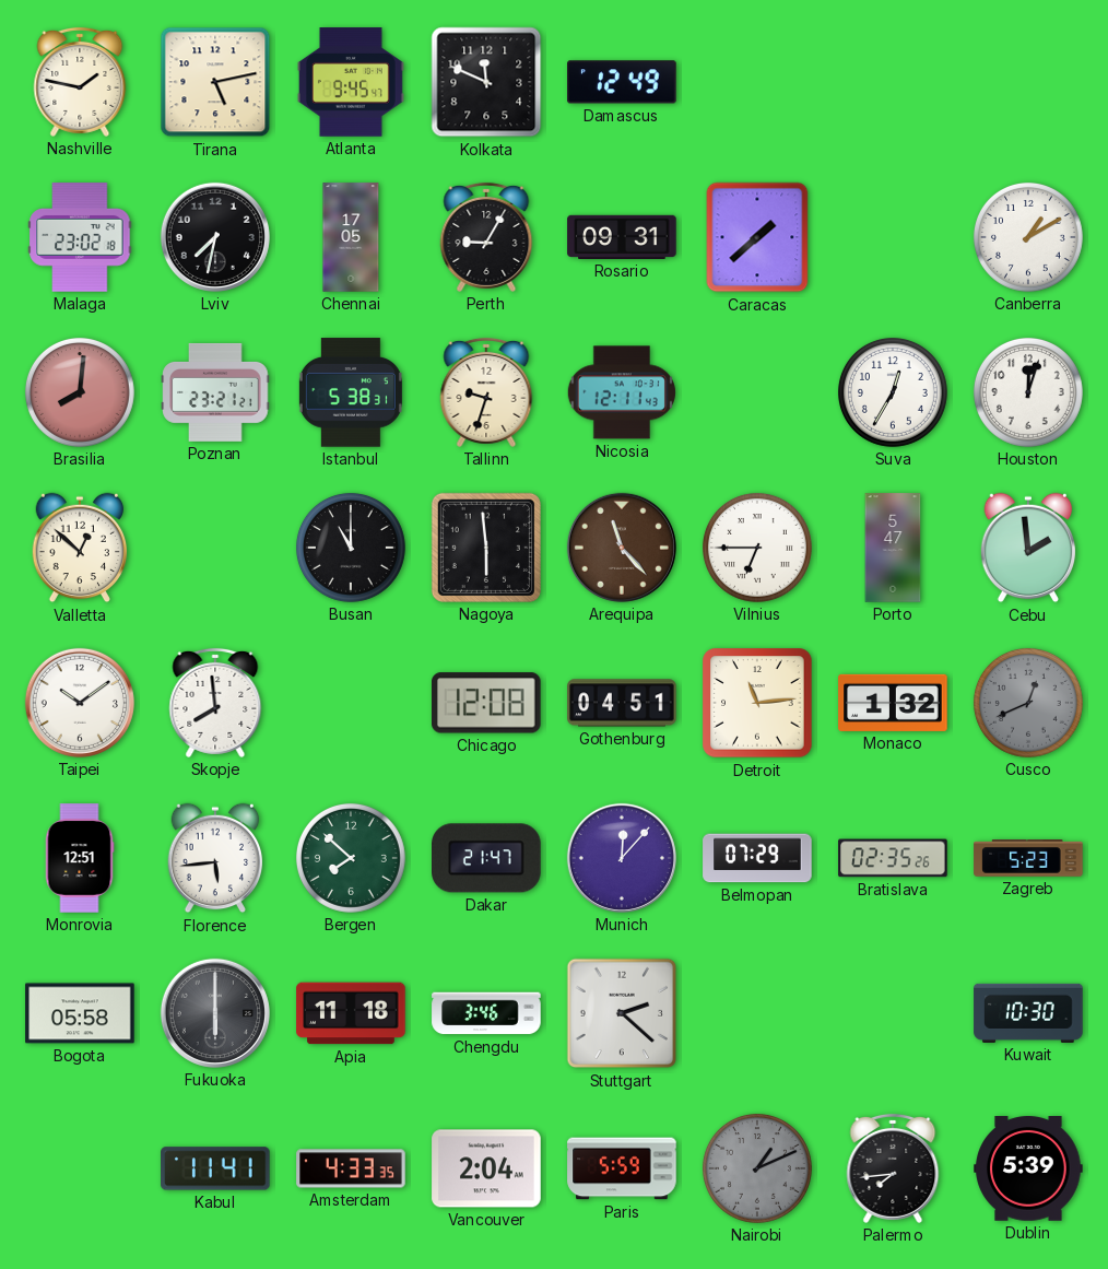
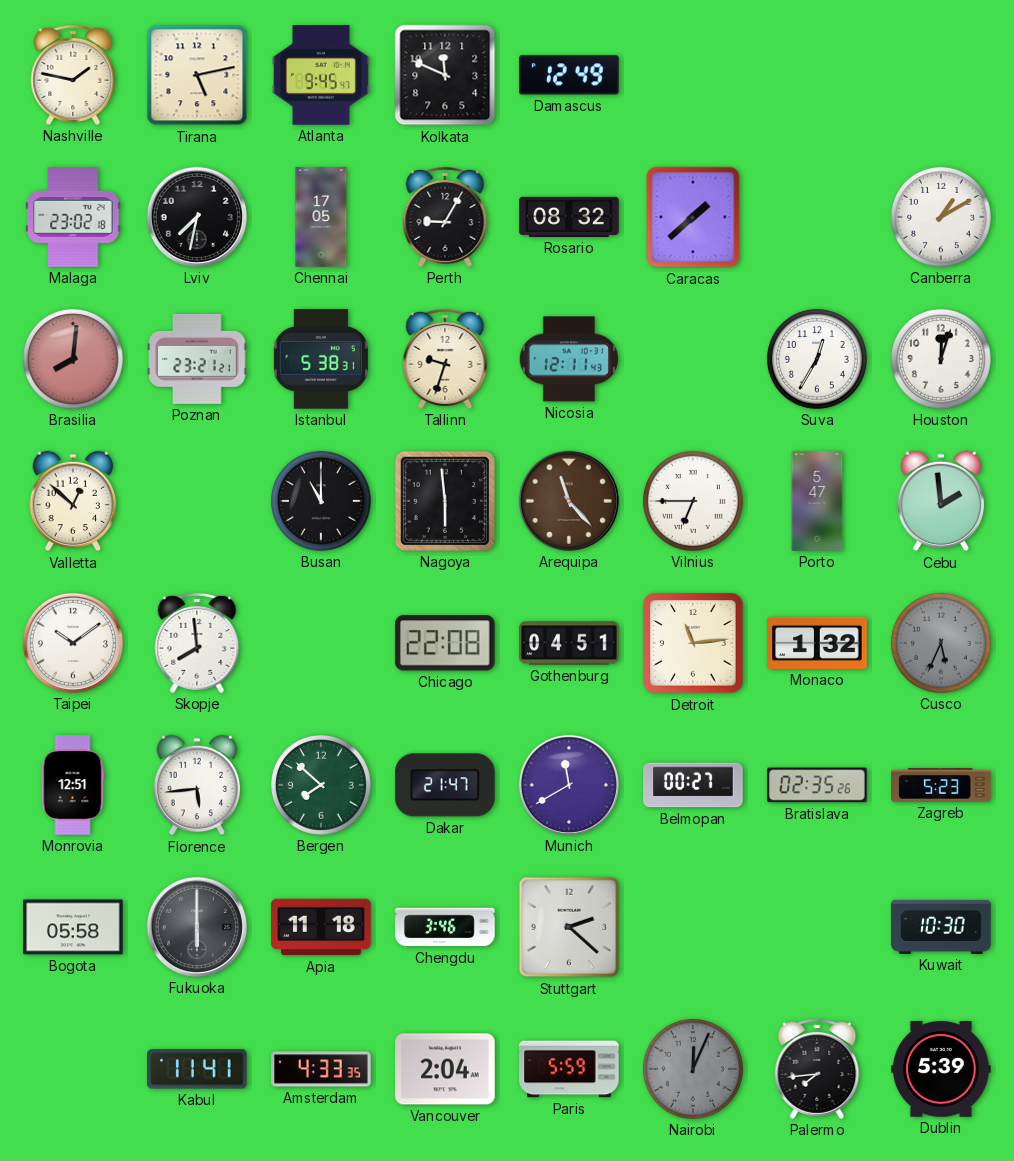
Rosario: 09:31 -> 08:32
Chicago: 12:08 -> 22:08
Cusco: 12:41 -> 5:34
Munich: 12:07 -> 11:40
Belmopan: 07:29 -> 00:27
Nairobi: 1:11 -> 12:04
